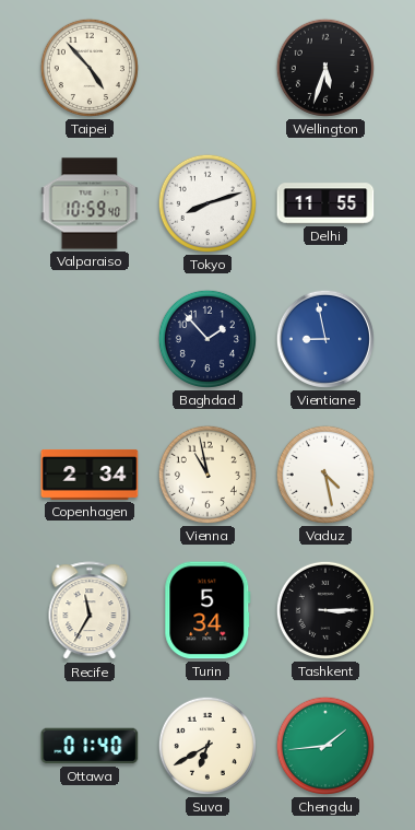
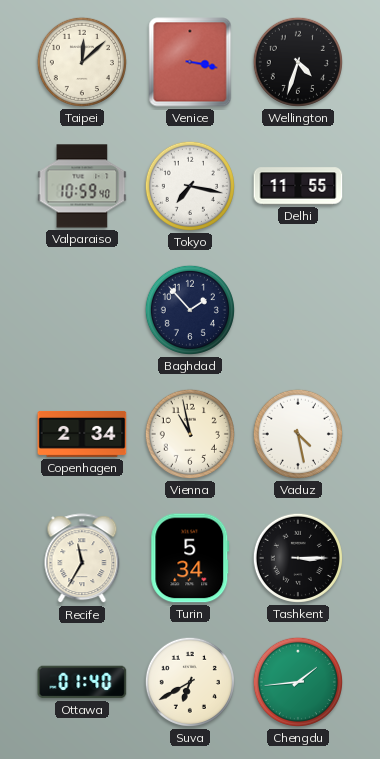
Taipei: 4:53 -> 12:08
Venice: none -> 3:17
Wellington: 5:33 -> 4:33
Tokyo: 8:12 -> 7:17
Vientiane: 8:58 -> none
